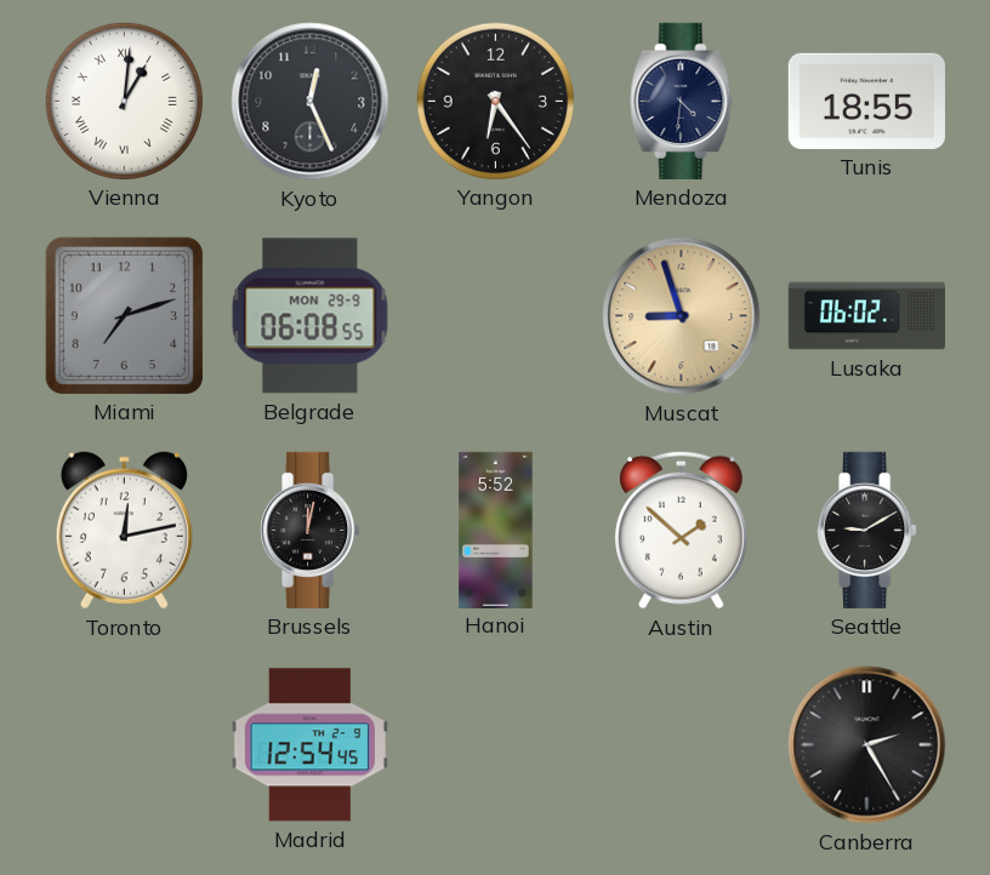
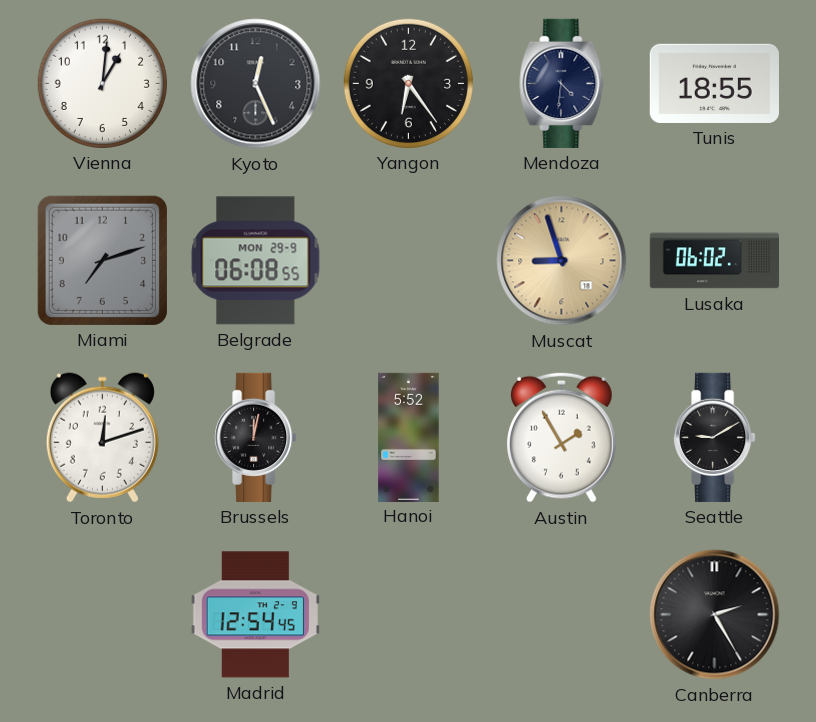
Vienna numerals: Roman -> Arabic
Toronto: 12:13 -> 12:12
Austin: 1:52 -> 1:55
